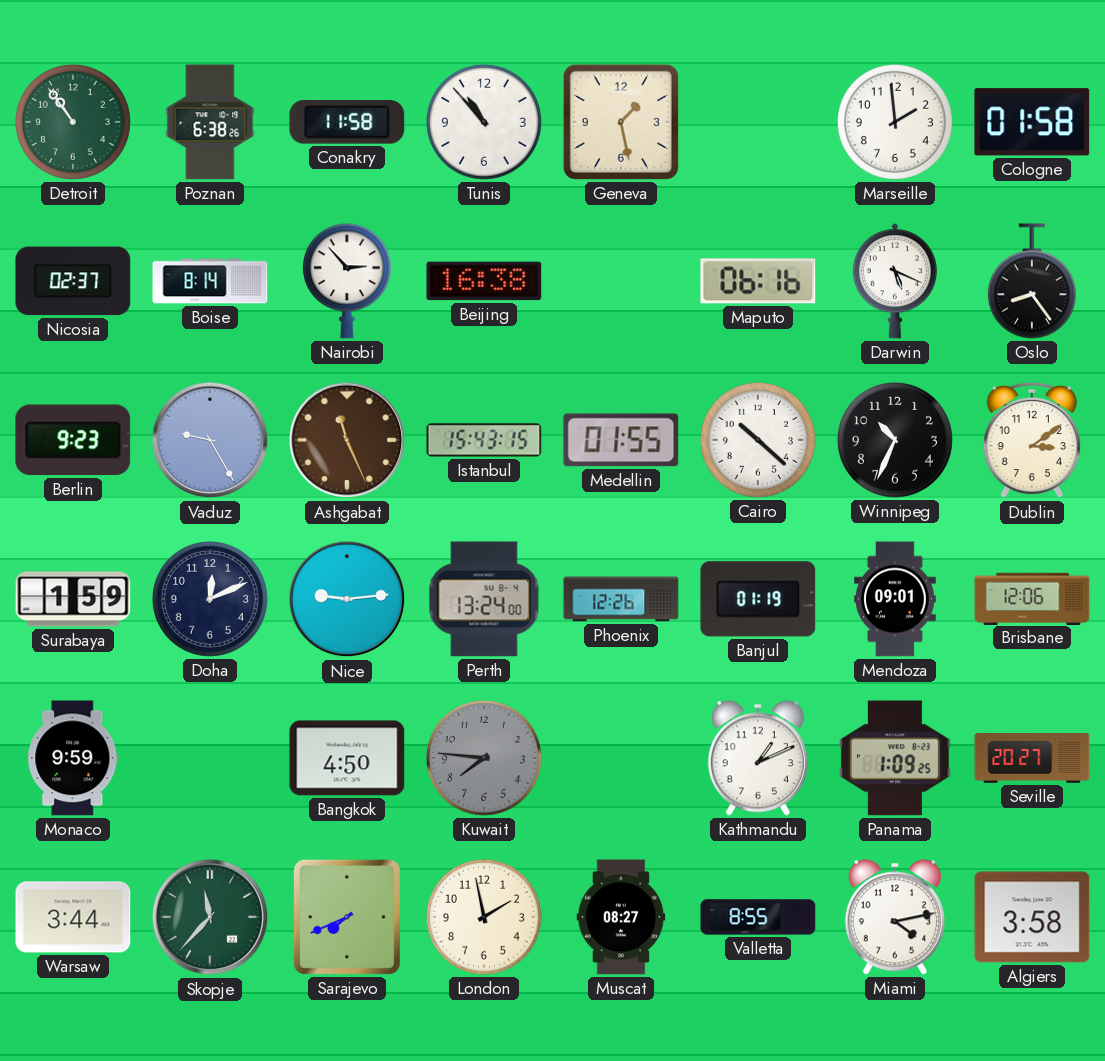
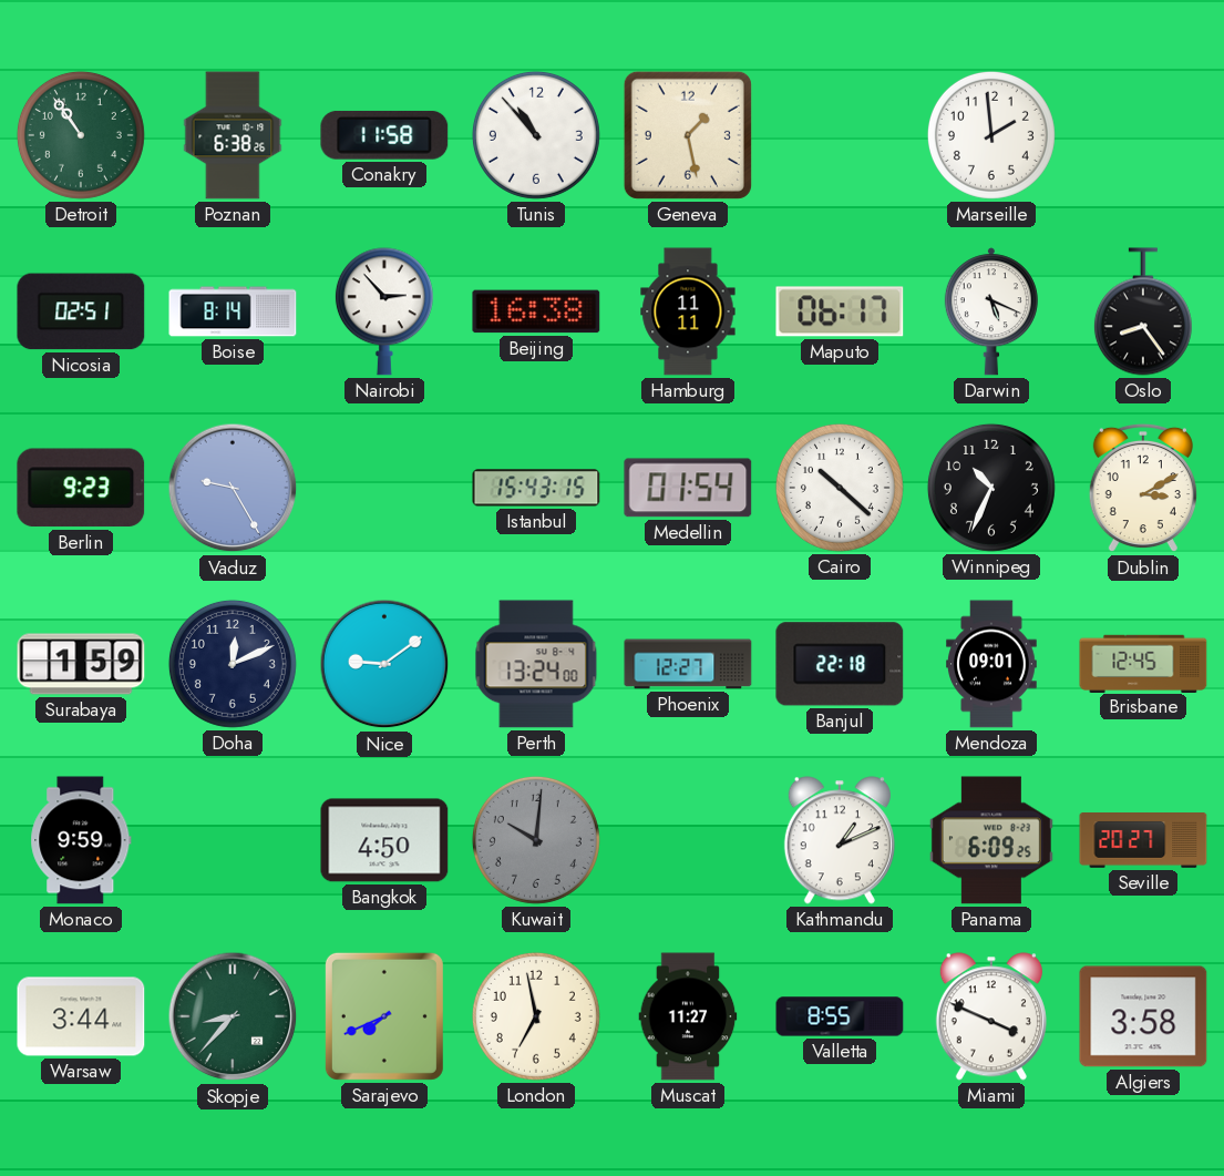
Cologne: 01:58 -> none
Nicosia: 02:37 -> 02:51
Hamburg: none -> 11:11
Maputo: 06:16 -> 06:17
Ashgabat: 11:26 -> none
Medellin: 01:55 -> 01:54
Dublin: 3:09 -> 3:10
Nice: 9:14 -> 9:09
Phoenix: 12:26 -> 12:27
Banjul: 01:19 -> 22:18
Brisbane: 12:06 -> 12:45
Kuwait: 7:46 -> 10:01
Panama: 1:09 -> 6:09
Skopje: 11:37 -> 8:37
London: 1:58 -> 6:58
Muscat: 08:27 -> 11:27
Miami: 4:13 -> 3:49
